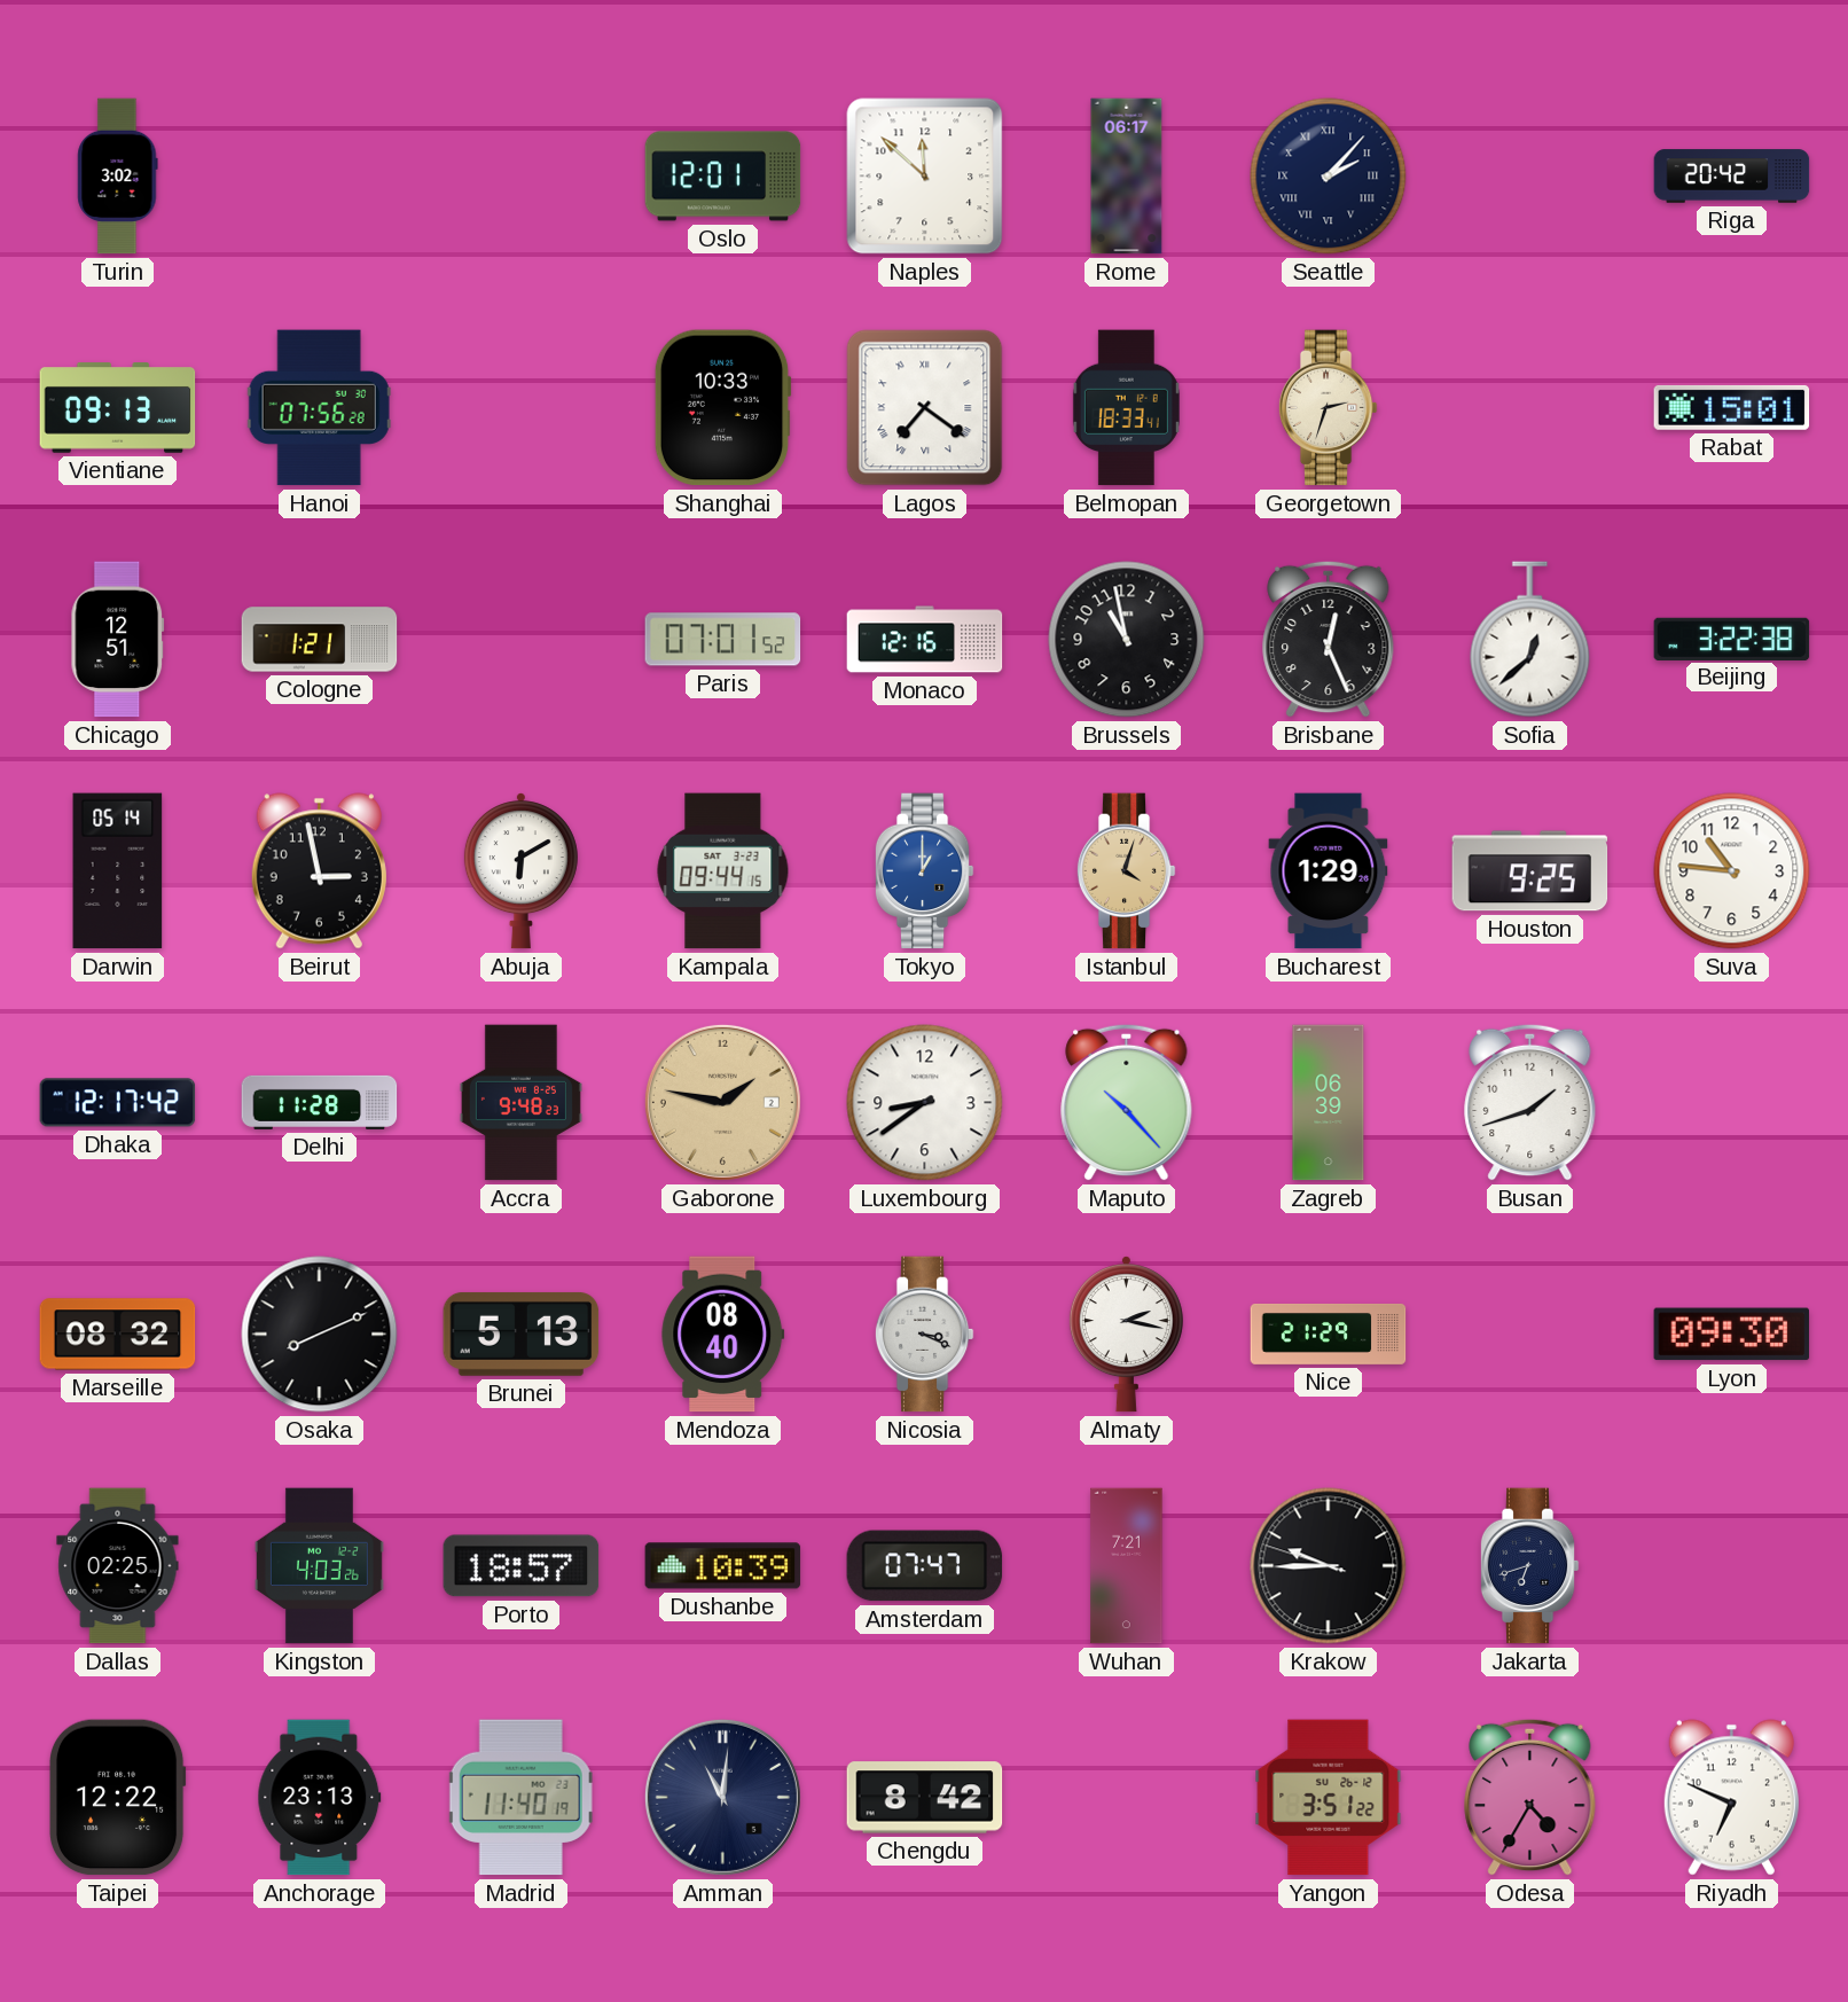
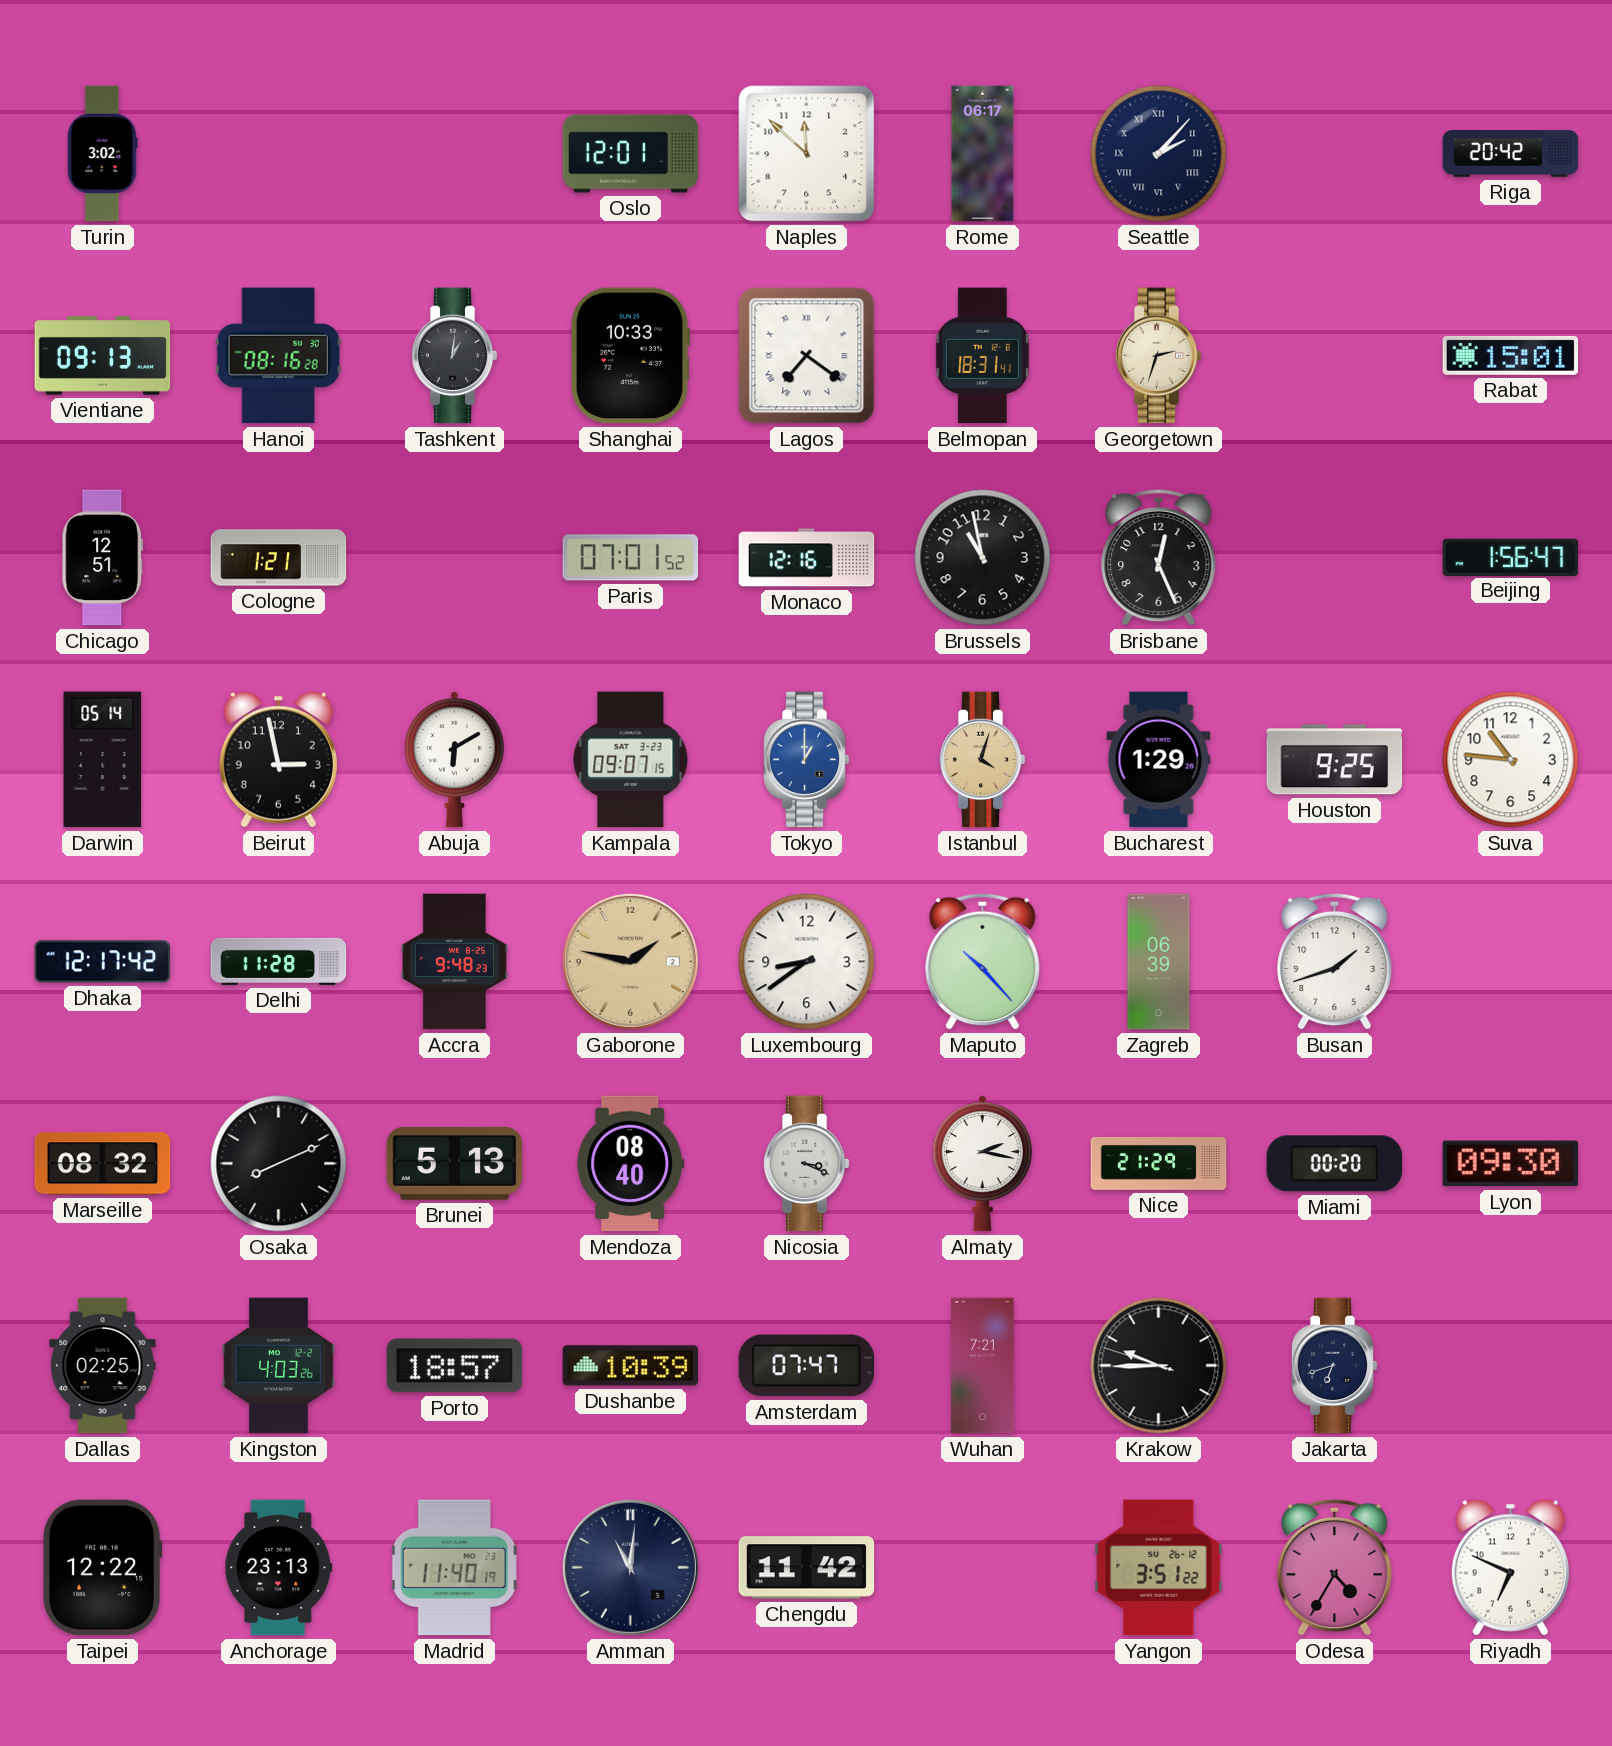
Hanoi: 07:56 -> 08:16
Tashkent: none -> 1:01
Belmopan: 18:33 -> 18:31
Sofia: 12:38 -> none
Beijing: 3:22 -> 1:56
Kampala: 09:44 -> 09:07
Miami: none -> 00:20
Chengdu: 8:42 -> 11:42
